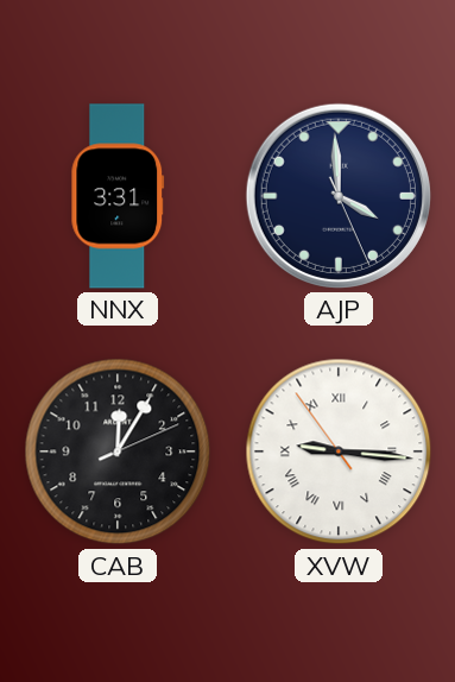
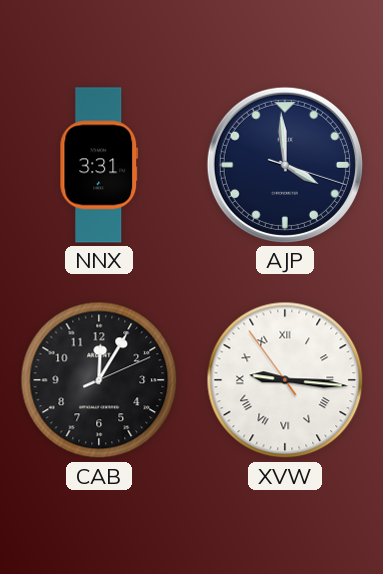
AJP: 3:59:26 -> 3:59:18
